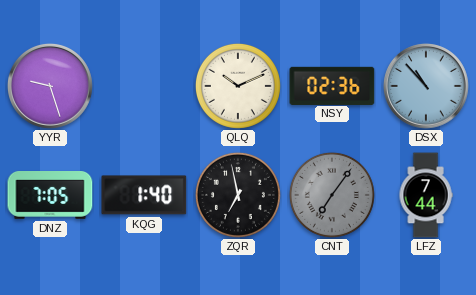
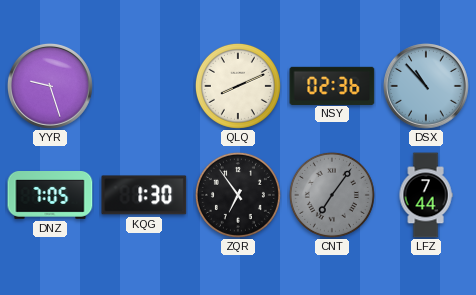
QLQ: 10:11 -> 8:11
KQG: 1:40 -> 1:30
ZQR: 6:58 -> 6:54
